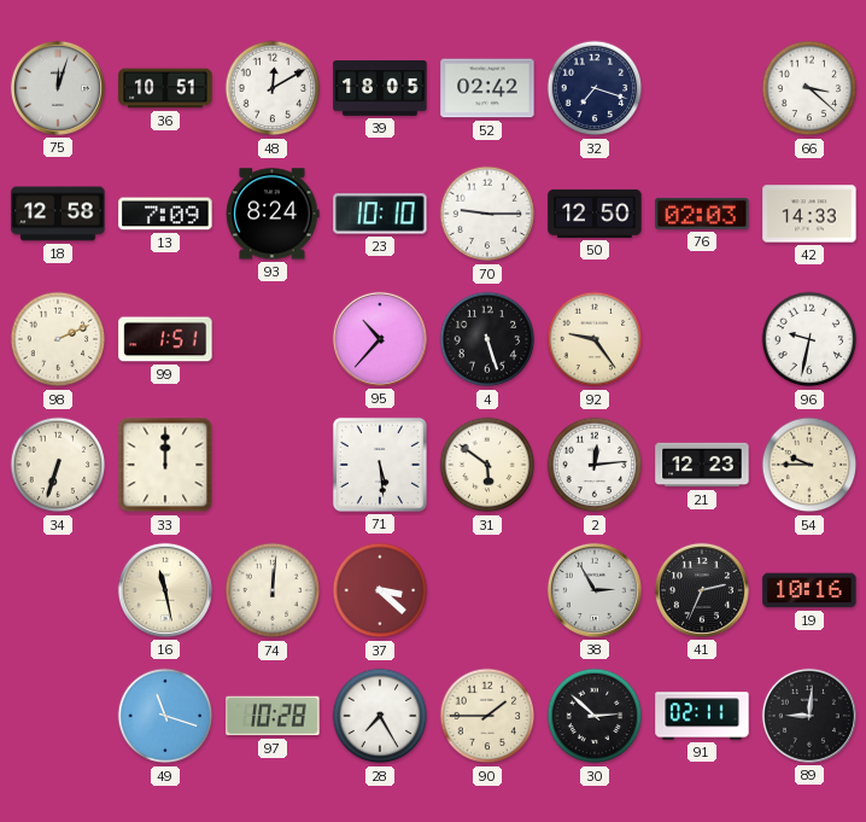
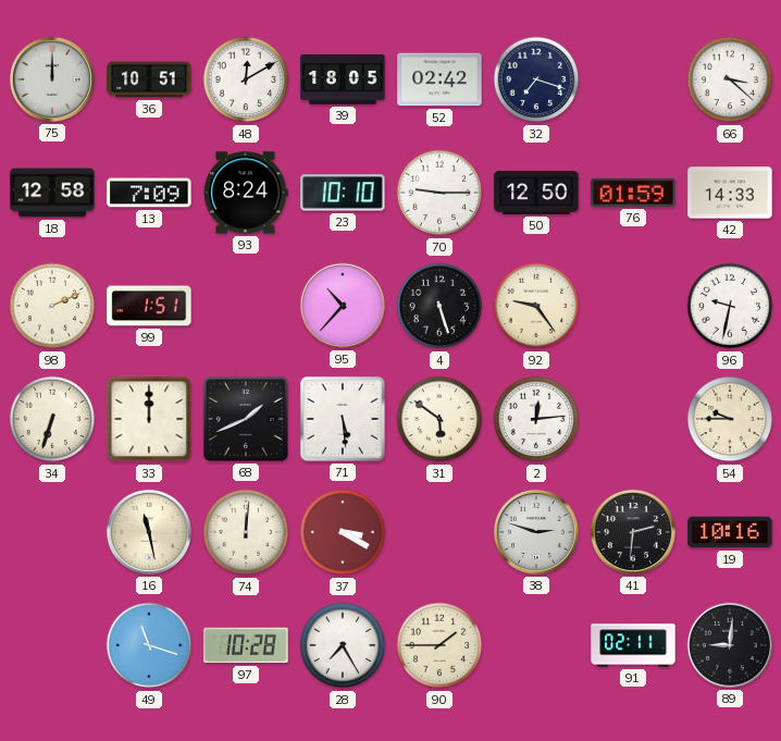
75: 12:03 -> 12:00
76: 02:03 -> 01:59
68: none -> 1:41
21: 12:23 -> none
37: 3:22 -> 3:20
38: 2:55 -> 2:48
41: 2:34 -> 2:31
30: 2:52 -> none
